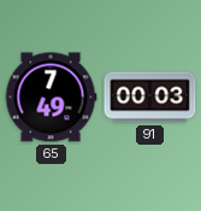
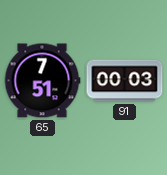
65: 7:49 -> 7:51
